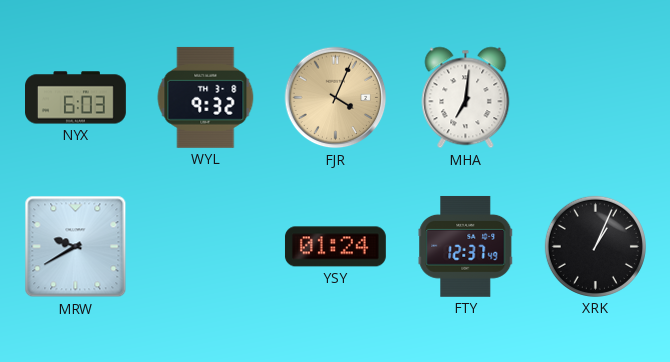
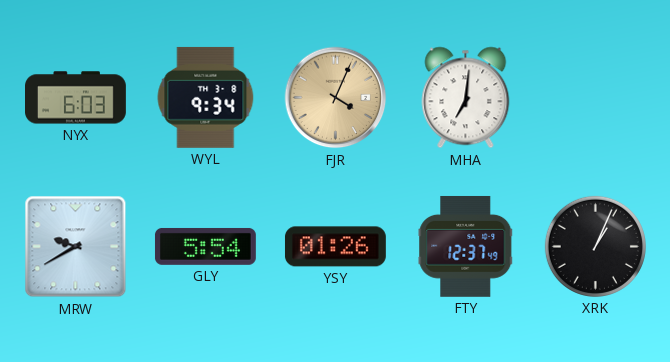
WYL: 9:32 -> 9:34
GLY: none -> 5:54
YSY: 01:24 -> 01:26
